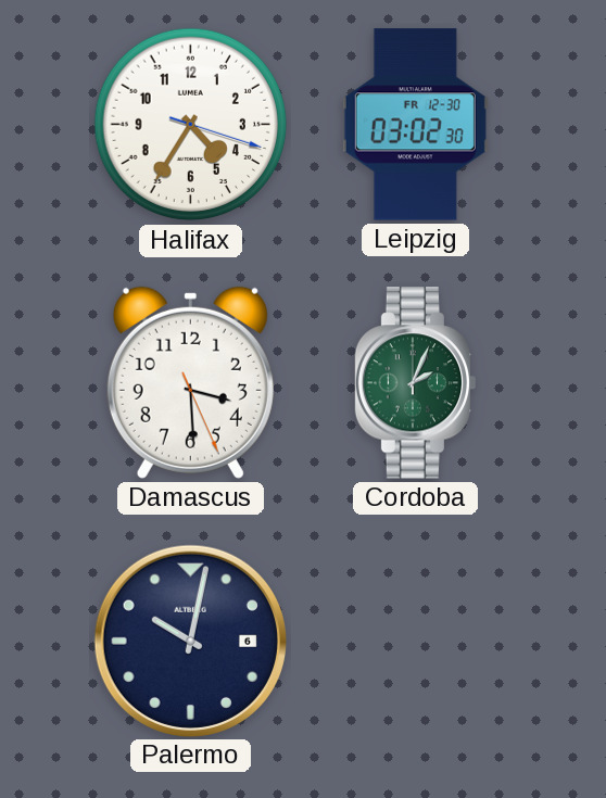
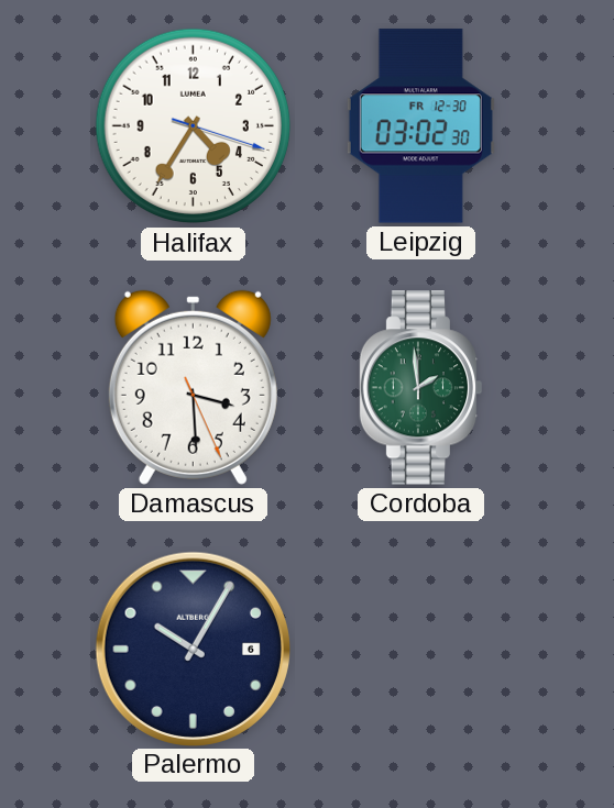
Cordoba: 2:04 -> 1:59
Palermo: 10:02 -> 10:05
